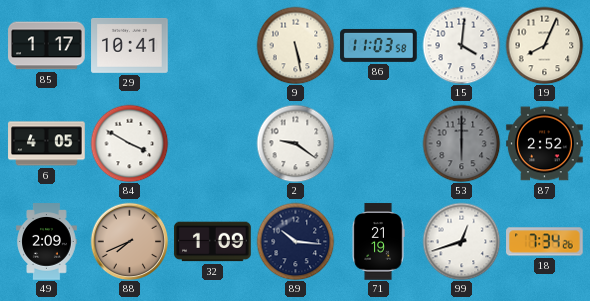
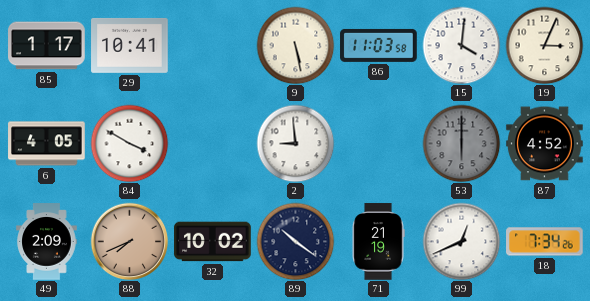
19: 8:04 -> 3:04
2: 9:21 -> 8:59
87: 2:52 -> 4:52
32: 1:09 -> 10:02
89: 10:16 -> 10:21
99: 12:42 -> 12:41
